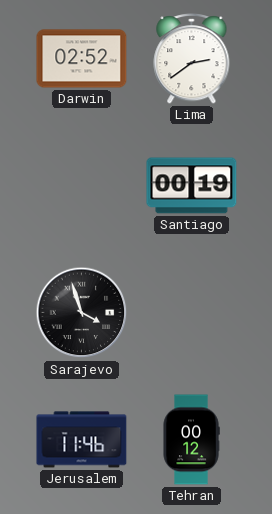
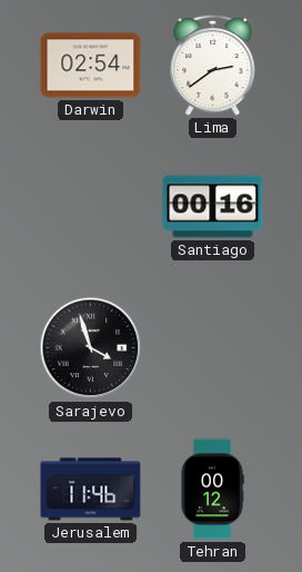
Darwin: 02:52 -> 02:54
Santiago: 00:19 -> 00:16
